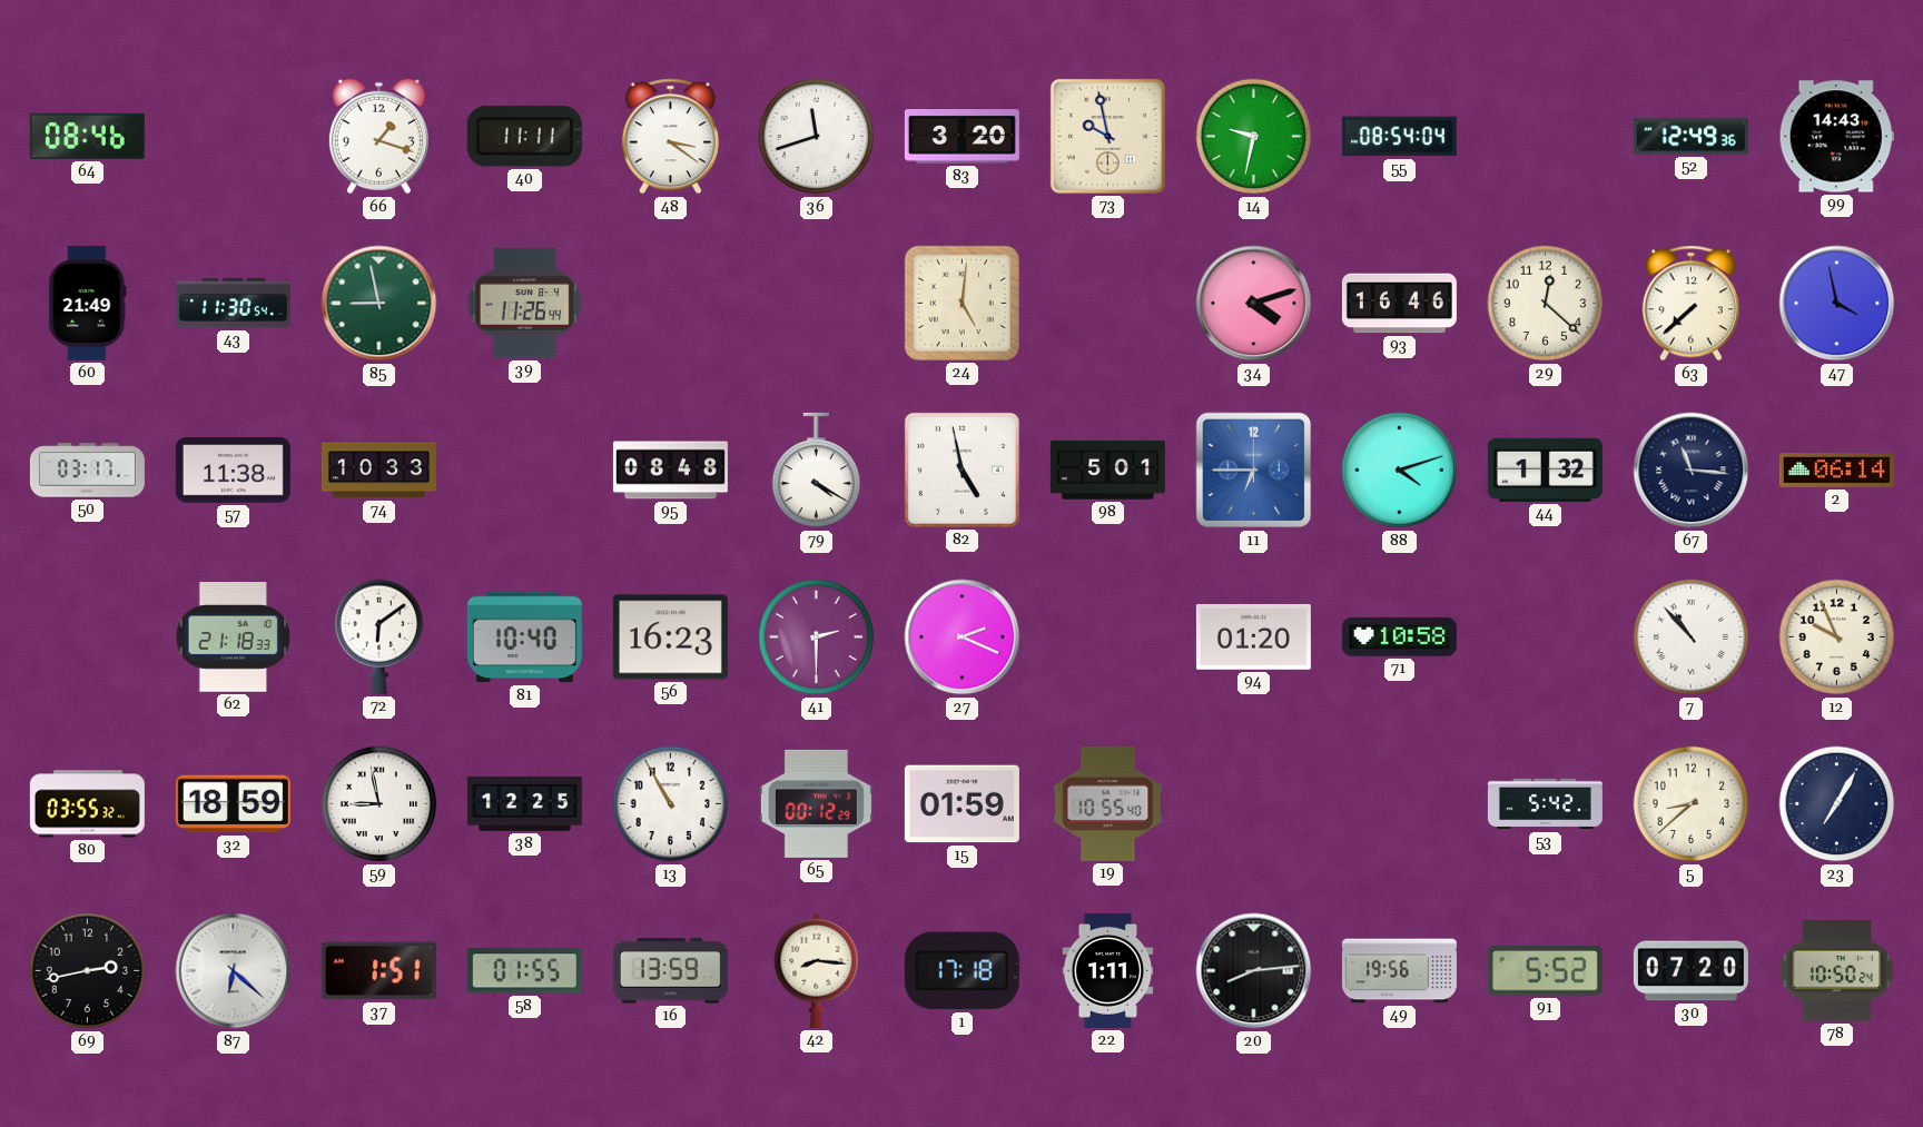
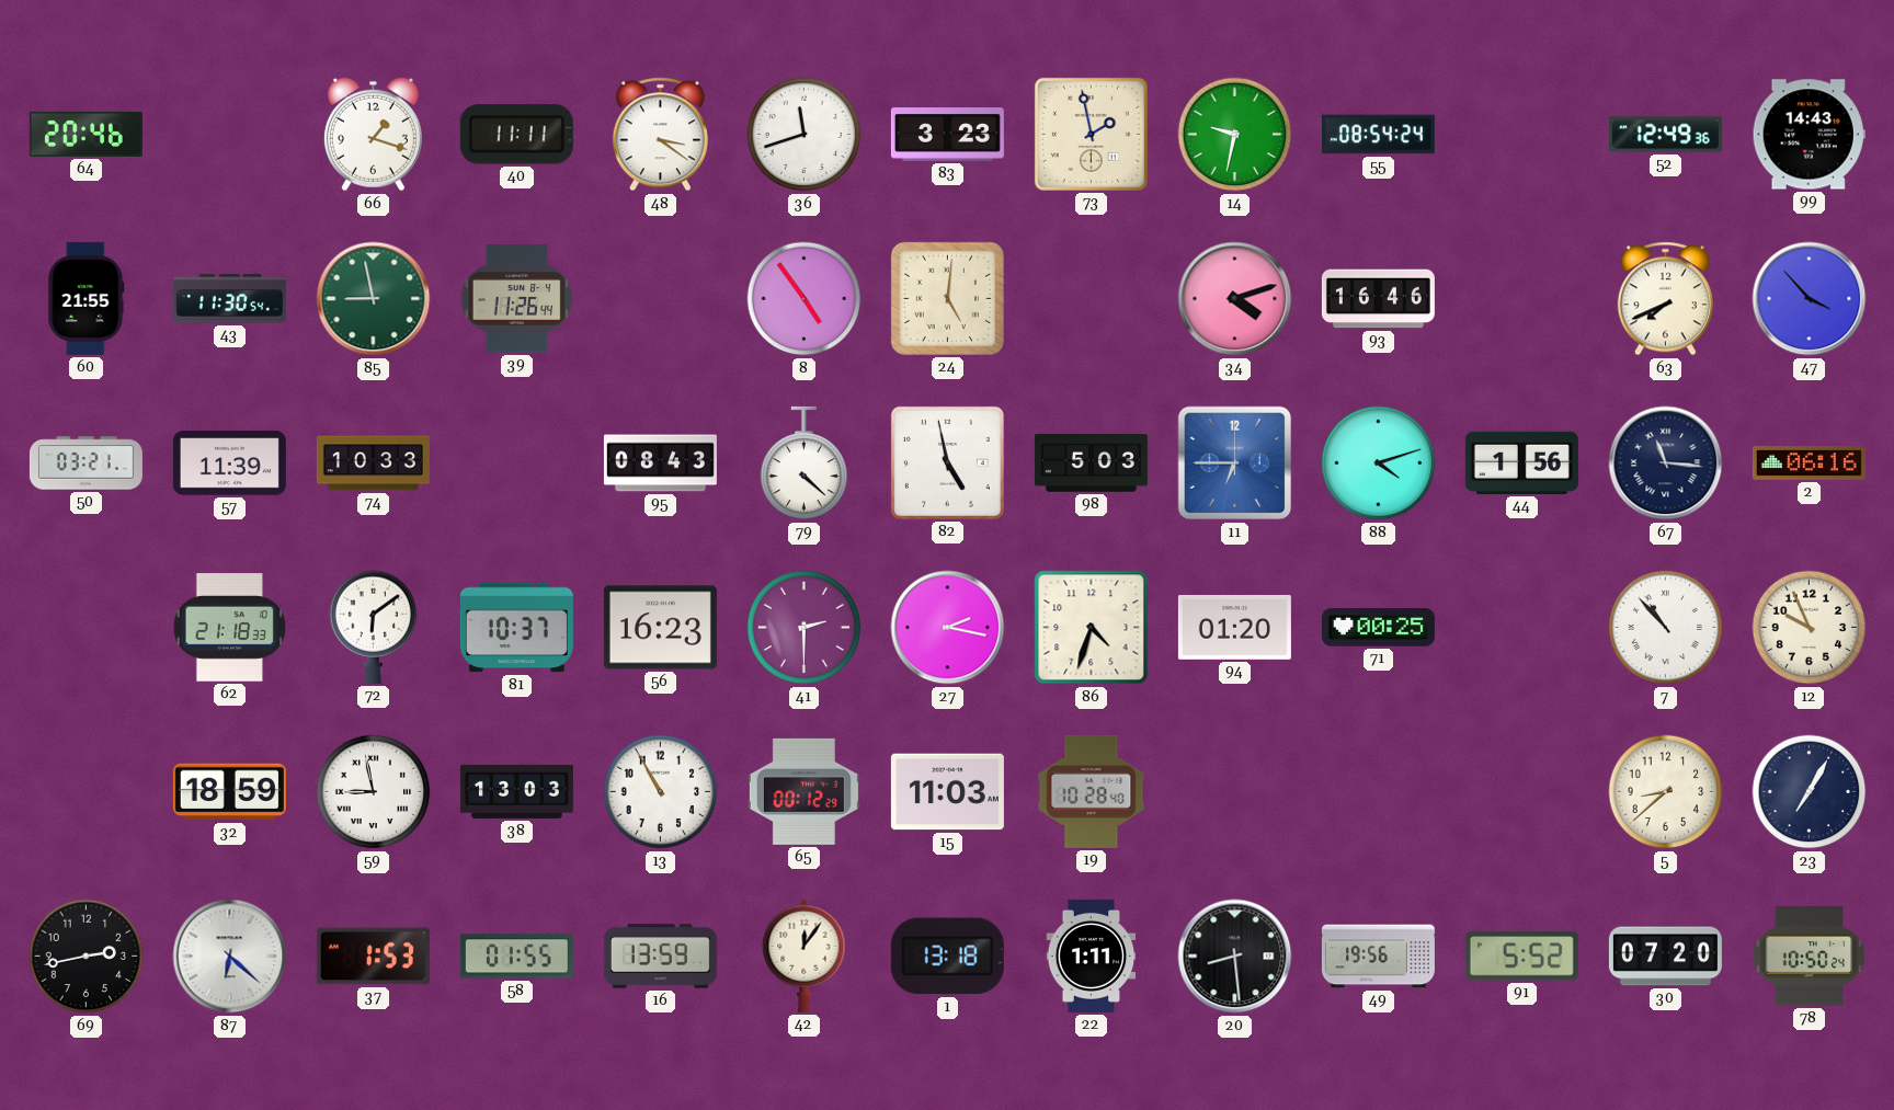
64: 08:46 -> 20:46
83: 3:20 -> 3:23
73: 9:58 -> 1:58
55: 08:54:04 -> 08:54:24
60: 21:49 -> 21:55
8: none -> 4:54
29: 12:22 -> none
63: 7:38 -> 7:41
47: 3:58 -> 3:53
50: 03:17 -> 03:21
57: 11:38 -> 11:39
95: 08:48 -> 08:43
79: 4:20 -> 4:22
98: 5:01 -> 5:03
44: 1:32 -> 1:56
2: 06:14 -> 06:16
81: 10:40 -> 10:37
27: 2:19 -> 2:17
86: none -> 4:33
71: 10:58 -> 00:25
80: 03:55 -> none
38: 12:25 -> 13:03
15: 01:59 -> 11:03
19: 10:55 -> 10:28
53: 5:42 -> none
37: 1:51 -> 1:53
42: 8:16 -> 12:06
1: 17:18 -> 13:18
20: 8:14 -> 8:29
